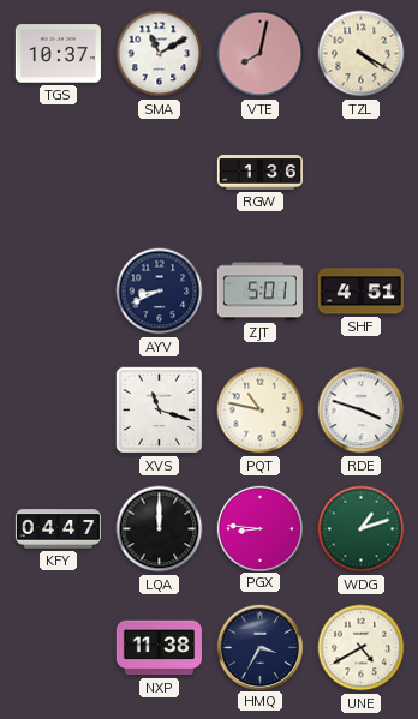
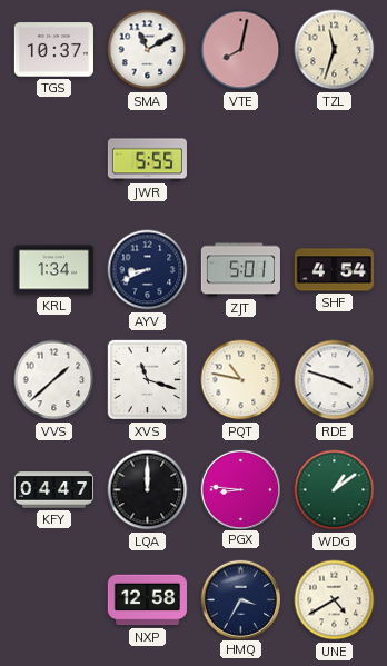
TZL: 4:20 -> 11:33
JWR: none -> 5:55
RGW: 1:36 -> none
KRL: none -> 1:34
SHF: 4:51 -> 4:54
VVS: none -> 1:38
WDG: 1:12 -> 1:09
NXP: 11:38 -> 12:58
